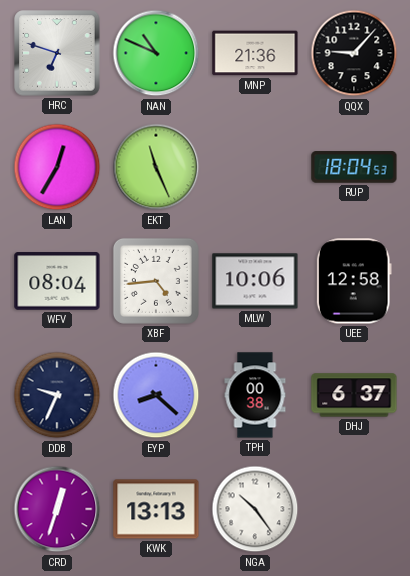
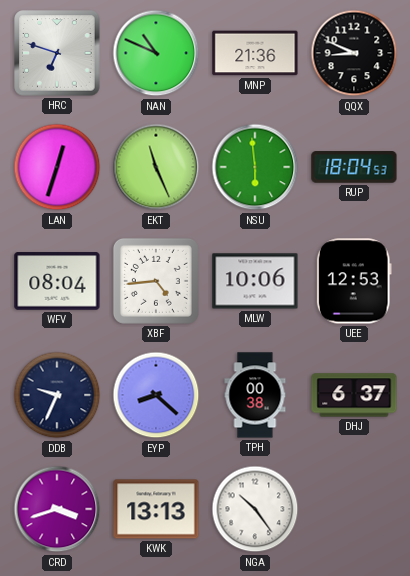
QQX: 9:07 -> 8:49
LAN: 12:35 -> 12:33
NSU: none -> 5:59
UEE: 12:58 -> 12:53
CRD: 12:33 -> 3:42
